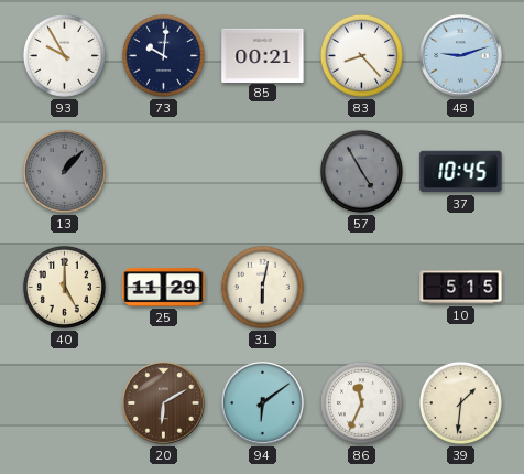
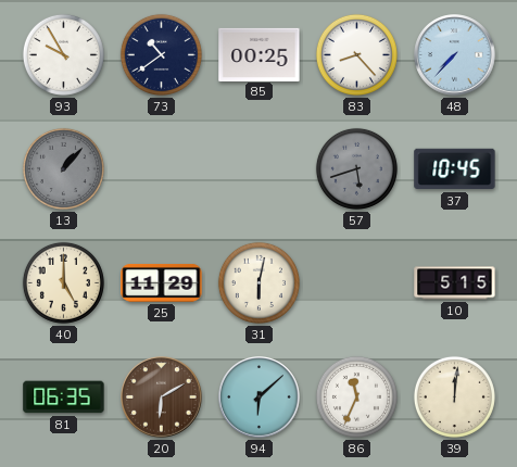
73: 10:01 -> 10:39
85: 00:21 -> 00:25
48: 9:12 -> 7:37
57: 4:55 -> 5:42
81: none -> 06:35
94: 6:09 -> 6:08
39: 1:31 -> 12:01
